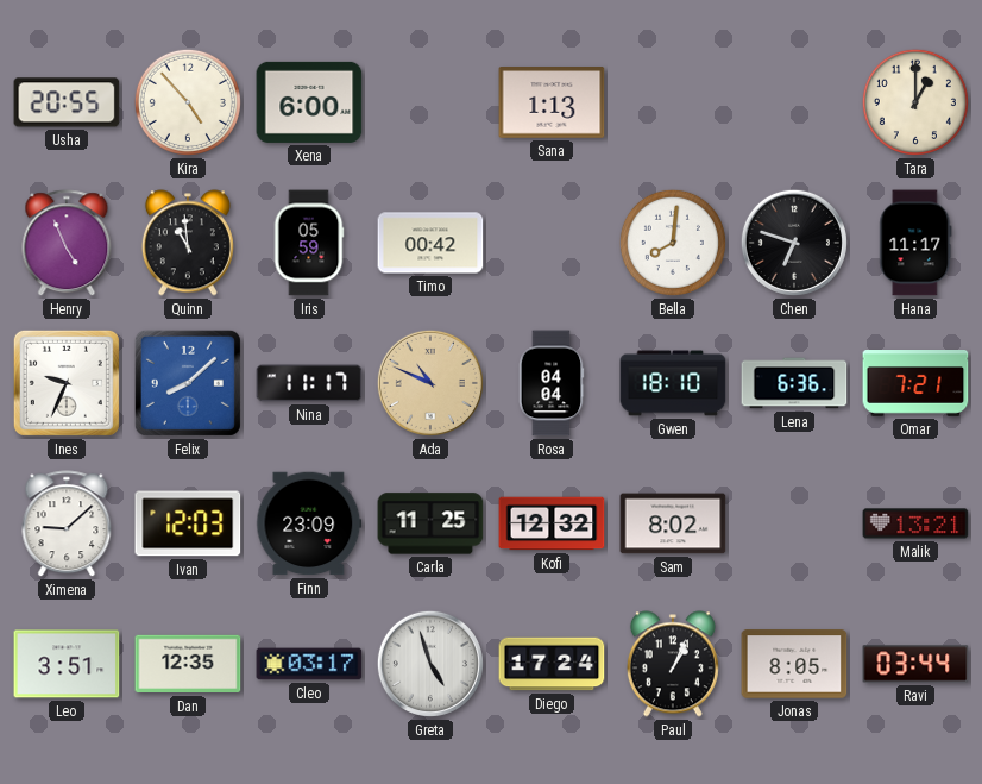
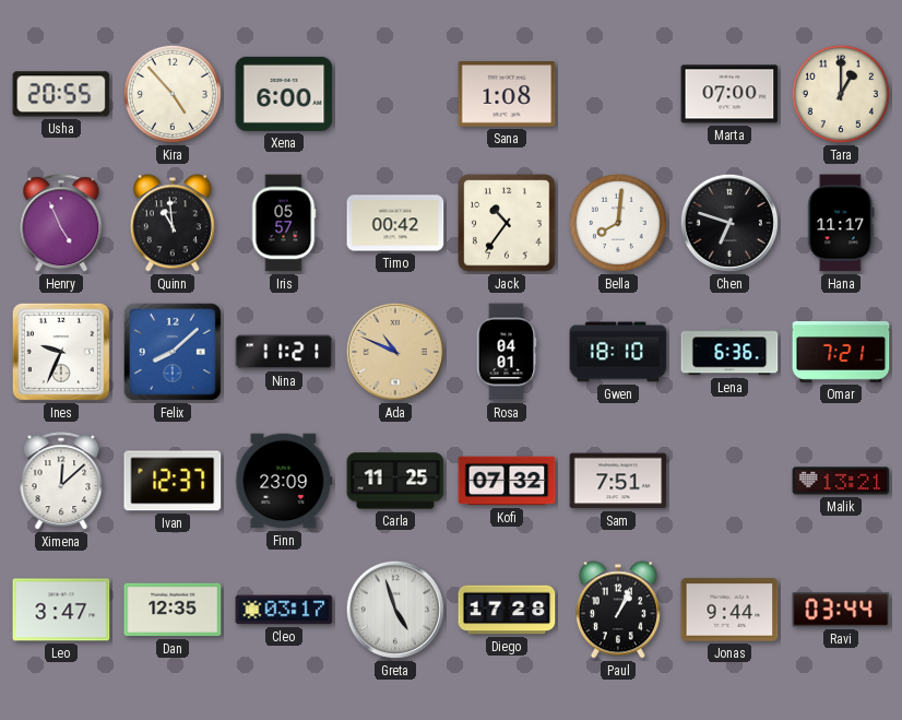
Sana: 1:13 -> 1:08
Marta: none -> 07:00
Iris: 05:59 -> 05:57
Jack: none -> 10:36
Nina: 11:17 -> 11:21
Rosa: 04:04 -> 04:01
Ximena: 9:08 -> 12:08
Ivan: 12:03 -> 12:37
Kofi: 12:32 -> 07:32
Sam: 8:02 -> 7:51
Leo: 3:51 -> 3:47
Diego: 17:24 -> 17:28
Jonas: 8:05 -> 9:44
